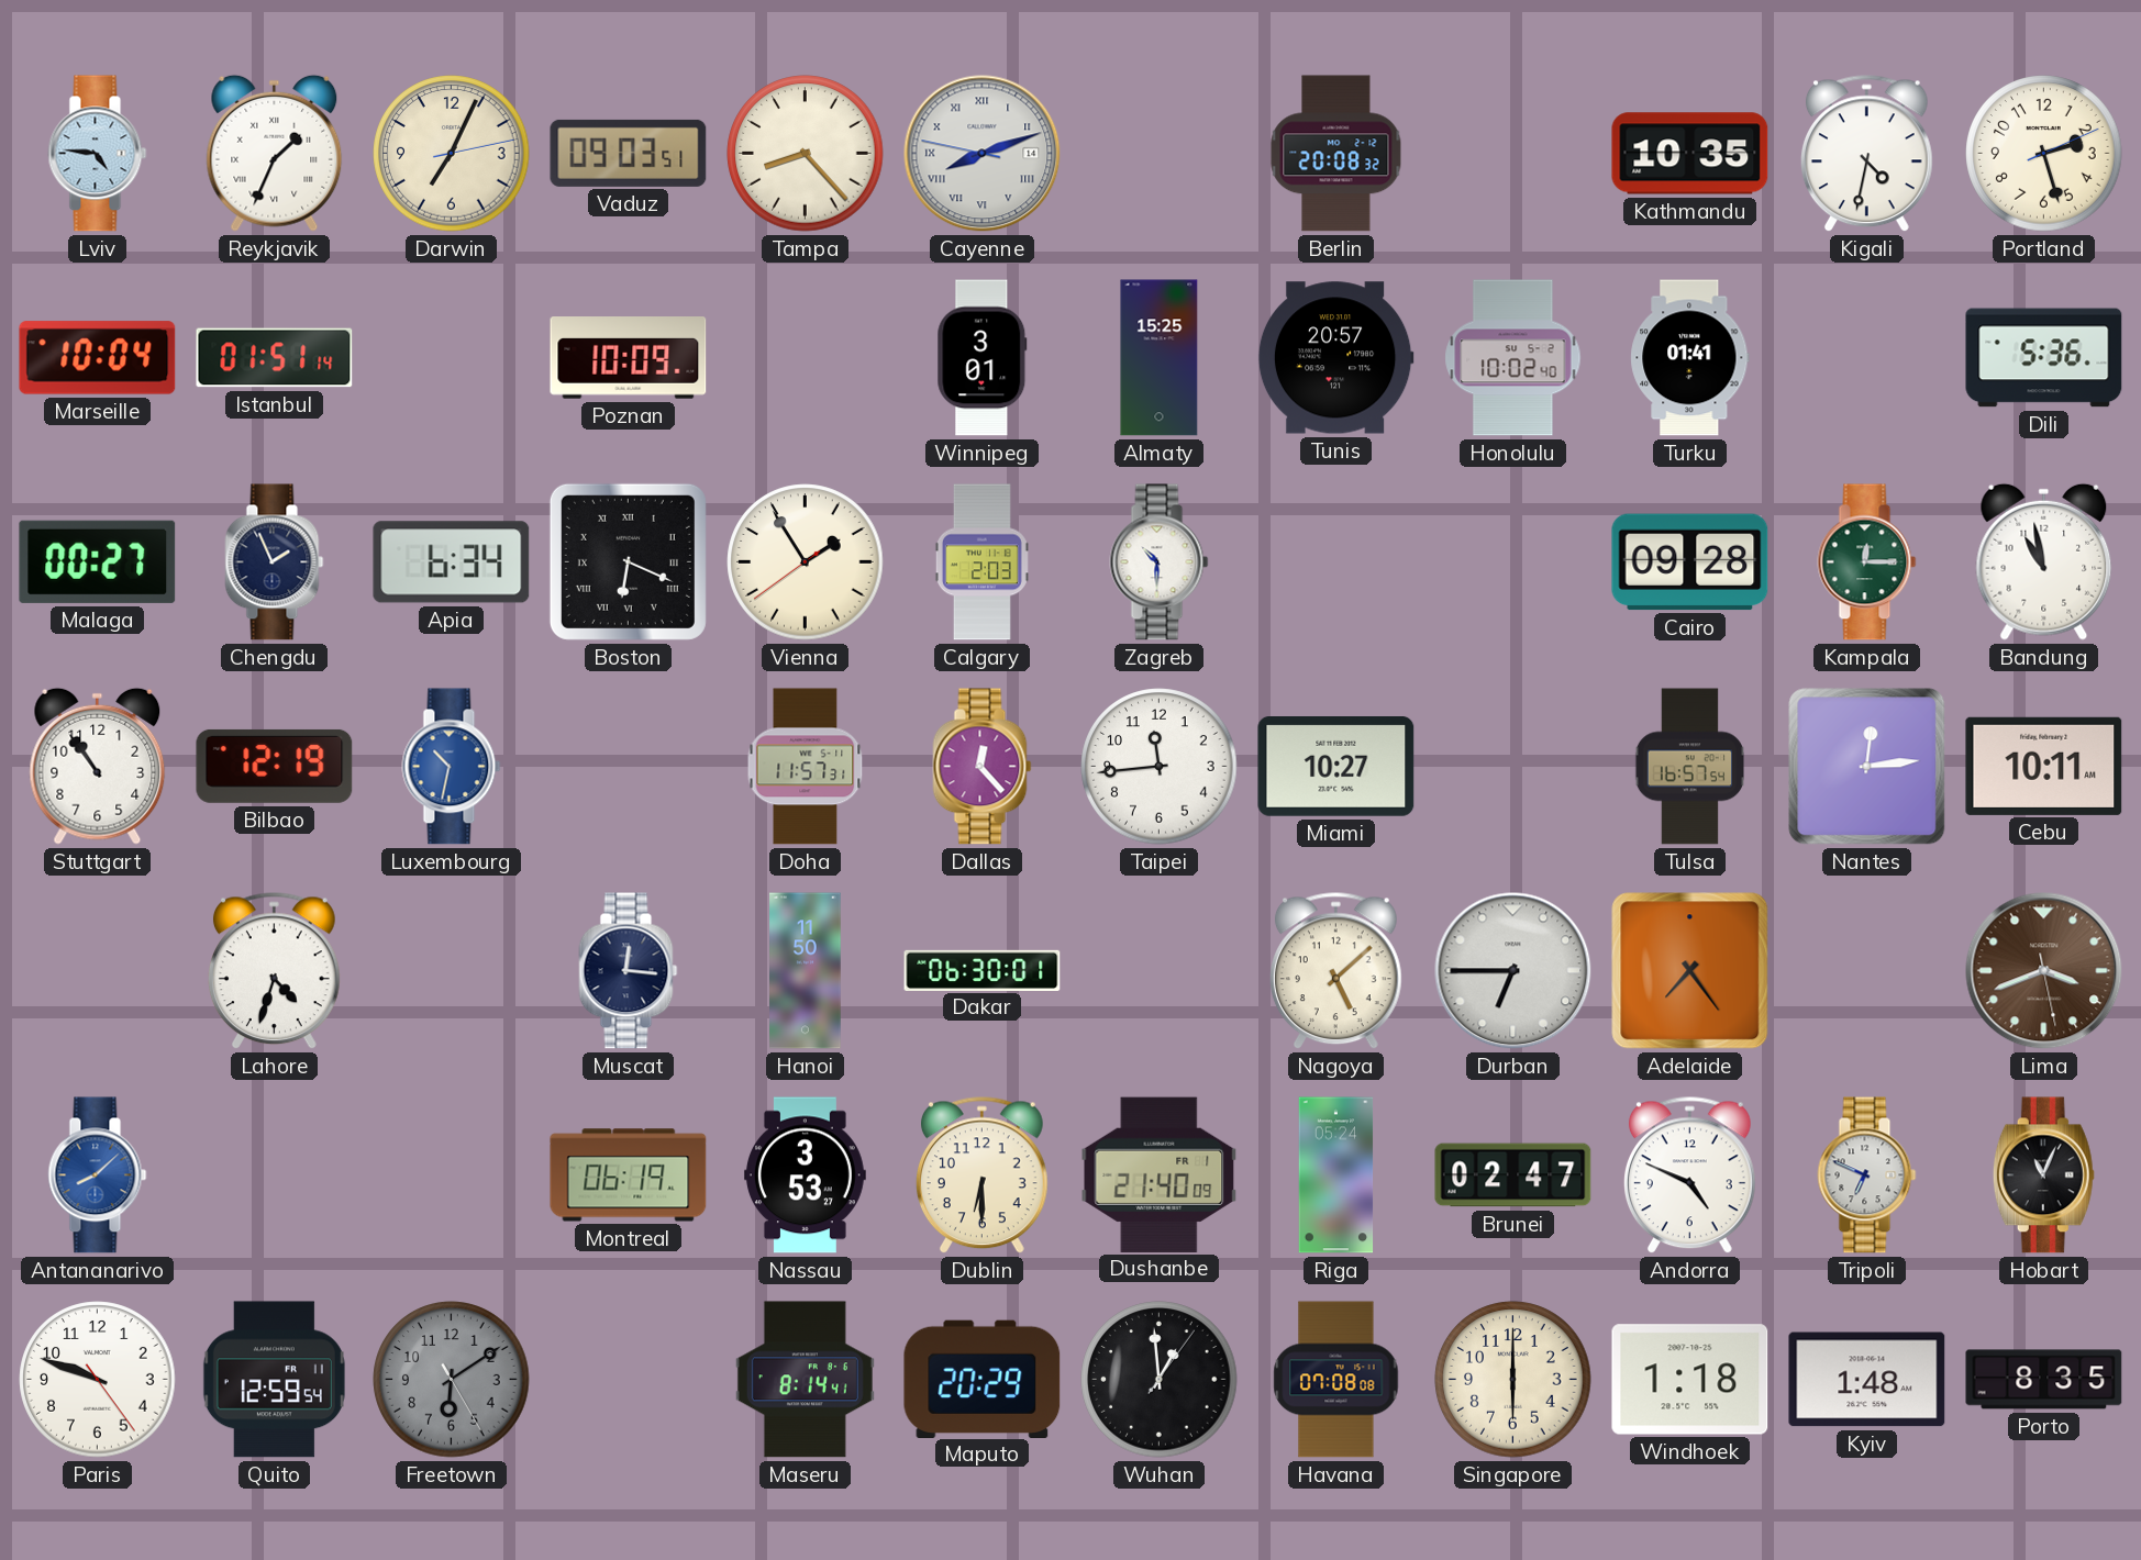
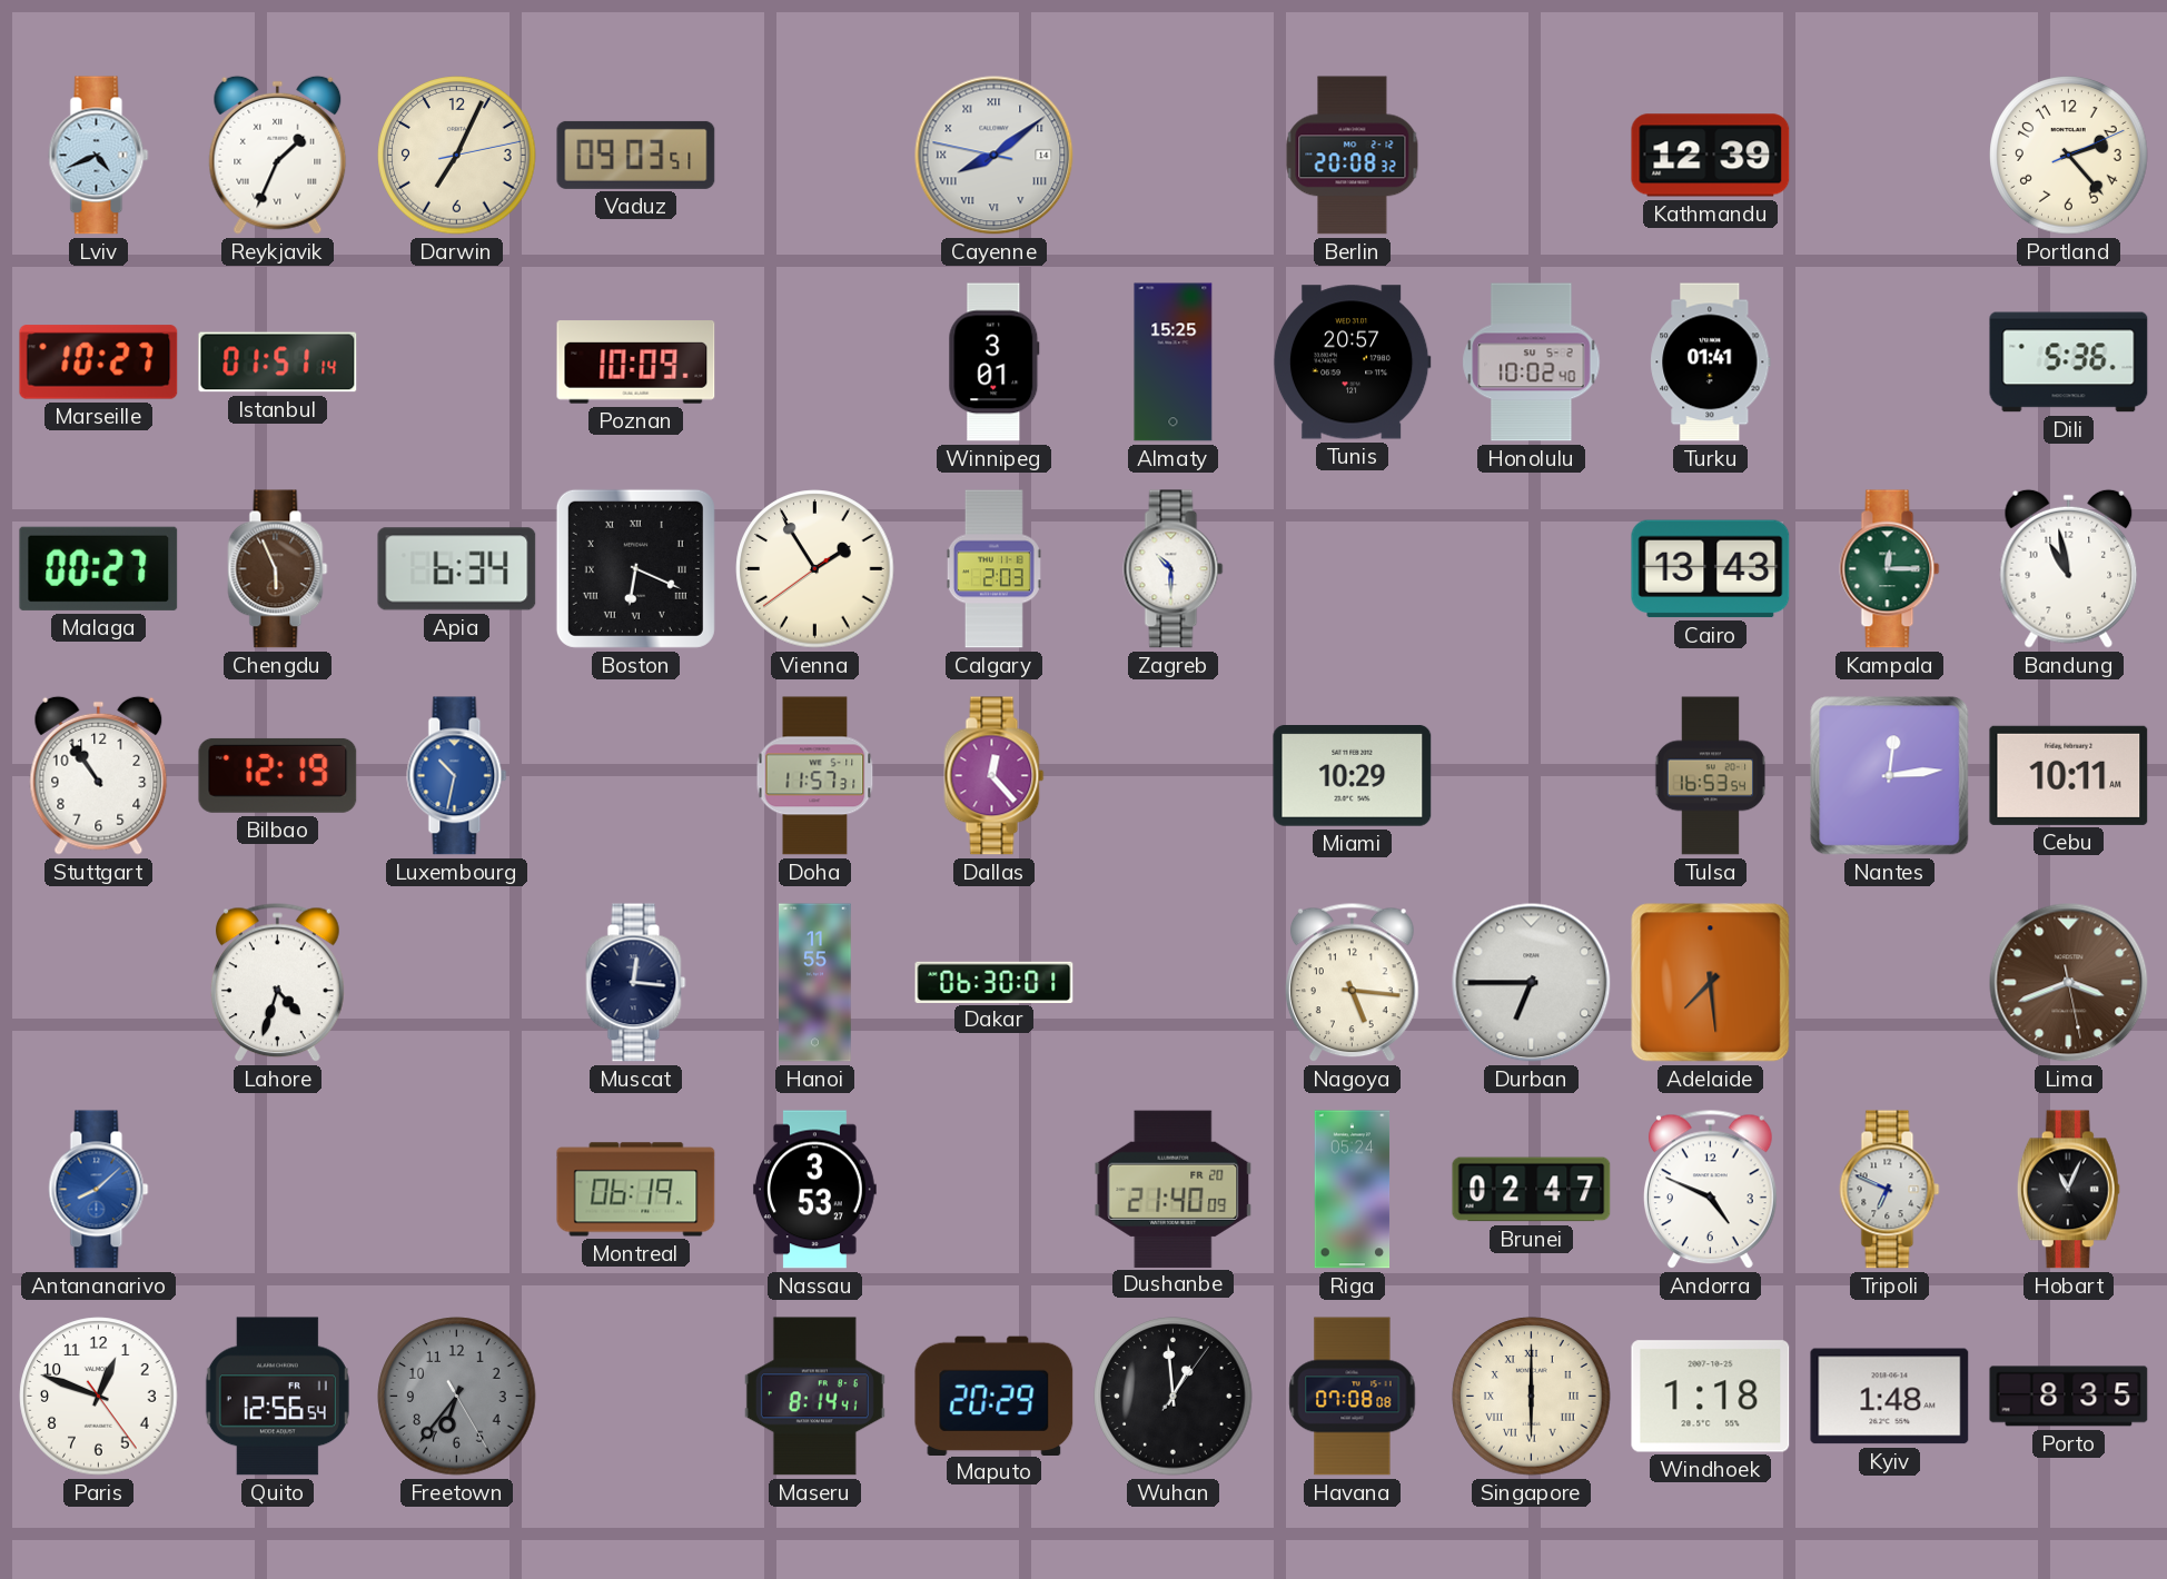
Lviv: 4:46 -> 4:41
Tampa: 8:23 -> none
Cayenne: 8:11 -> 8:08
Kathmandu: 10:35 -> 12:39
Kigali: 4:32 -> none
Portland: 2:27 -> 2:23
Marseille: 10:04 -> 10:27
Chengdu: 1:56 -> 5:56
Chengdu dial: navy -> brown
Cairo: 09:28 -> 13:43
Taipei: 11:44 -> none
Miami: 10:27 -> 10:29
Tulsa: 16:57 -> 16:53
Hanoi: 11:50 -> 11:55
Nagoya: 5:08 -> 5:16
Adelaide: 7:24 -> 7:29
Dublin: 6:30 -> none
Dushanbe date: FR 1 -> FR 20
Paris: 9:48 -> 12:48
Quito: 12:59 -> 12:56
Freetown: 6:09 -> 6:36
Singapore numerals: Arabic -> Roman
